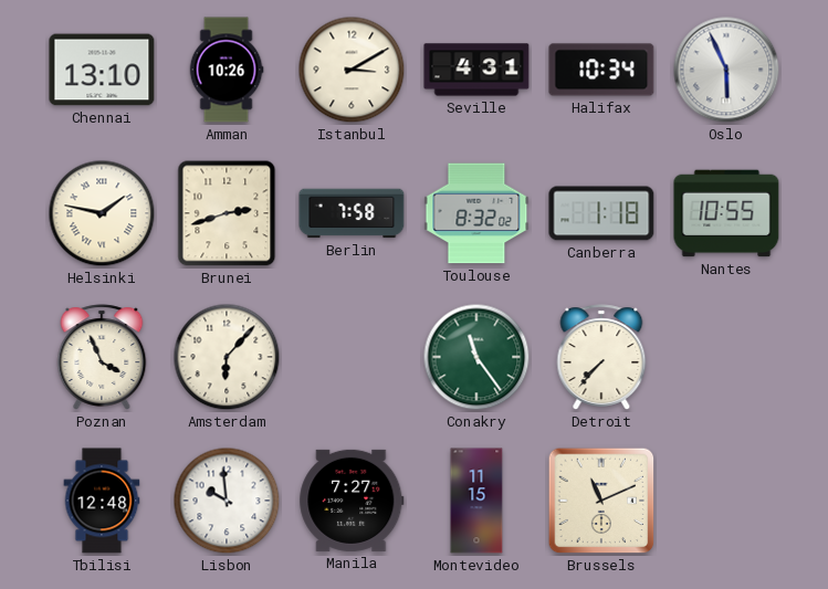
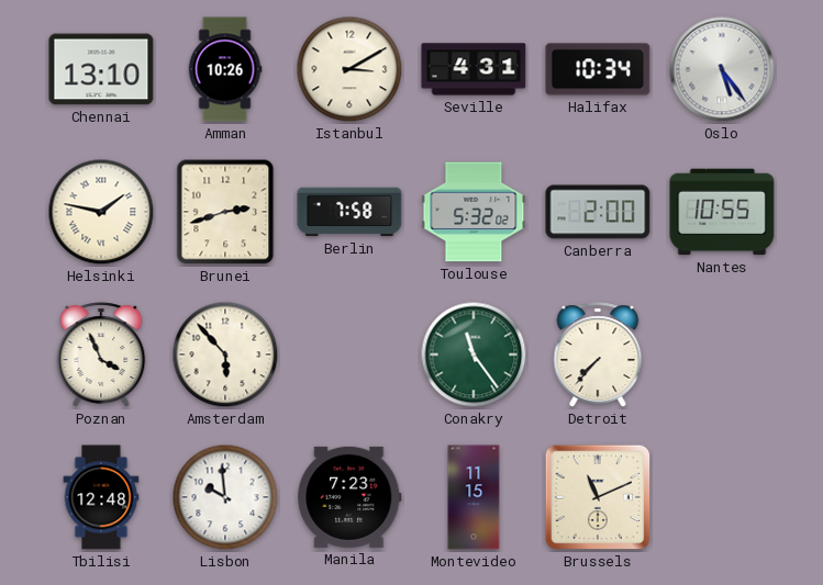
Oslo: 5:56 -> 5:24
Toulouse: 8:32 -> 5:32
Canberra: 1:18 -> 2:00
Amsterdam: 6:07 -> 5:53
Manila: 7:27 -> 7:23
